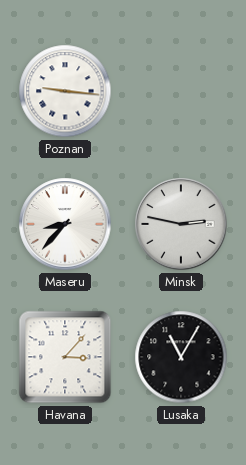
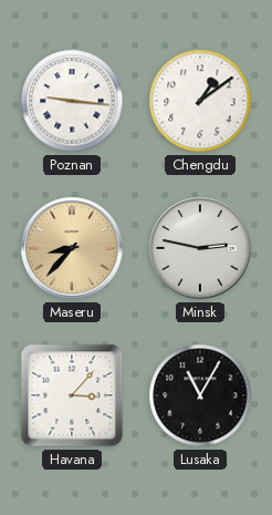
Chengdu: none -> 1:09
Maseru dial: white -> champagne
